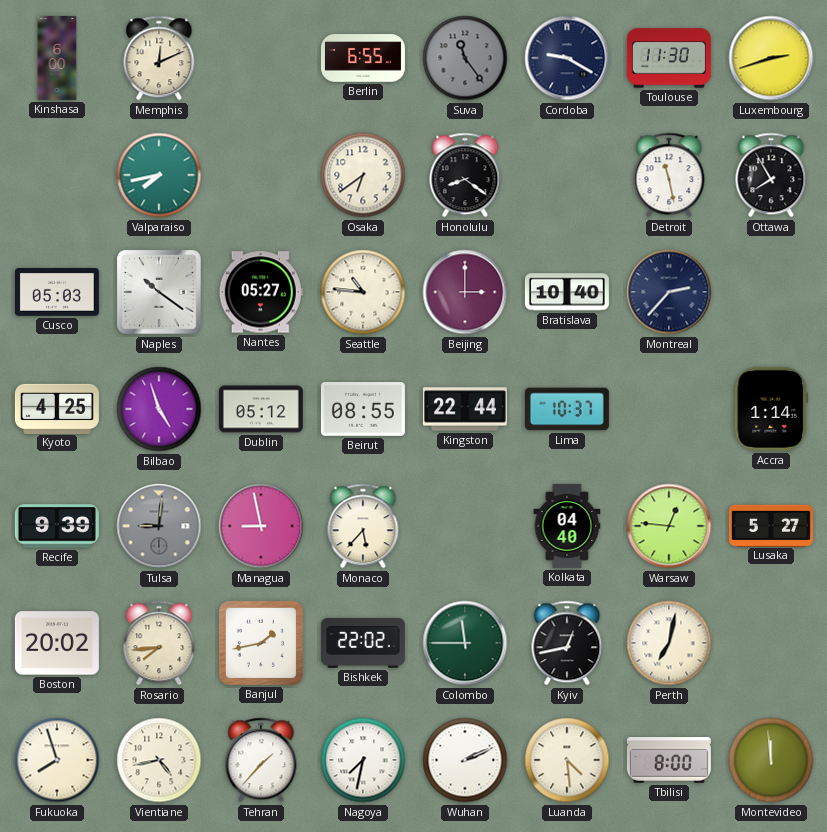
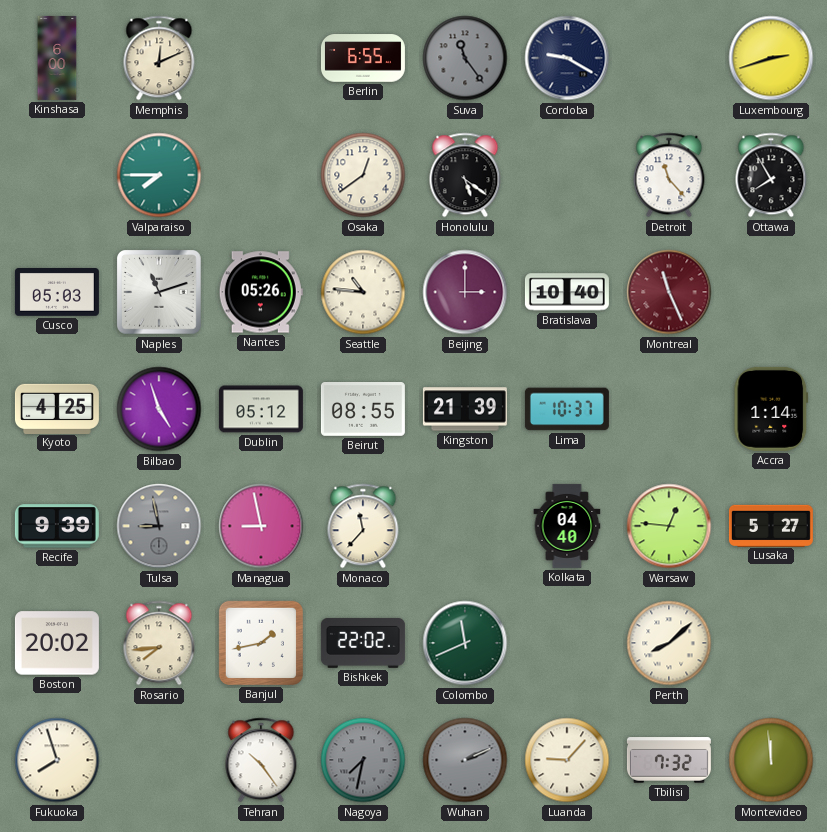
Toulouse: 11:30 -> none
Valparaiso: 7:43 -> 7:45
Osaka: 6:39 -> 12:39
Honolulu: 8:21 -> 5:21
Detroit: 11:28 -> 11:23
Naples: 10:21 -> 11:12
Nantes: 05:27 -> 05:26
Montreal: 2:37 -> 11:26
Montreal dial: navy -> burgundy
Kingston: 22:44 -> 21:39
Tulsa: 9:01 -> 8:58
Monaco: 5:37 -> 11:37
Colombo: 11:45 -> 11:41
Kyiv: 12:43 -> none
Perth: 7:02 -> 8:08
Vientiane: 4:43 -> none
Tehran: 1:37 -> 10:24
Nagoya dial: white -> grey
Wuhan dial: white -> grey
Luanda: 4:29 -> 9:07
Tbilisi: 8:00 -> 7:32
